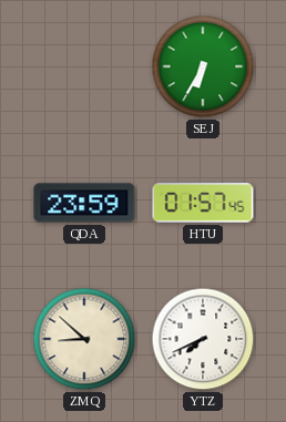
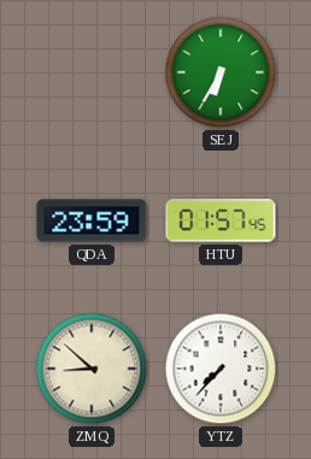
YTZ: 7:41 -> 7:37
